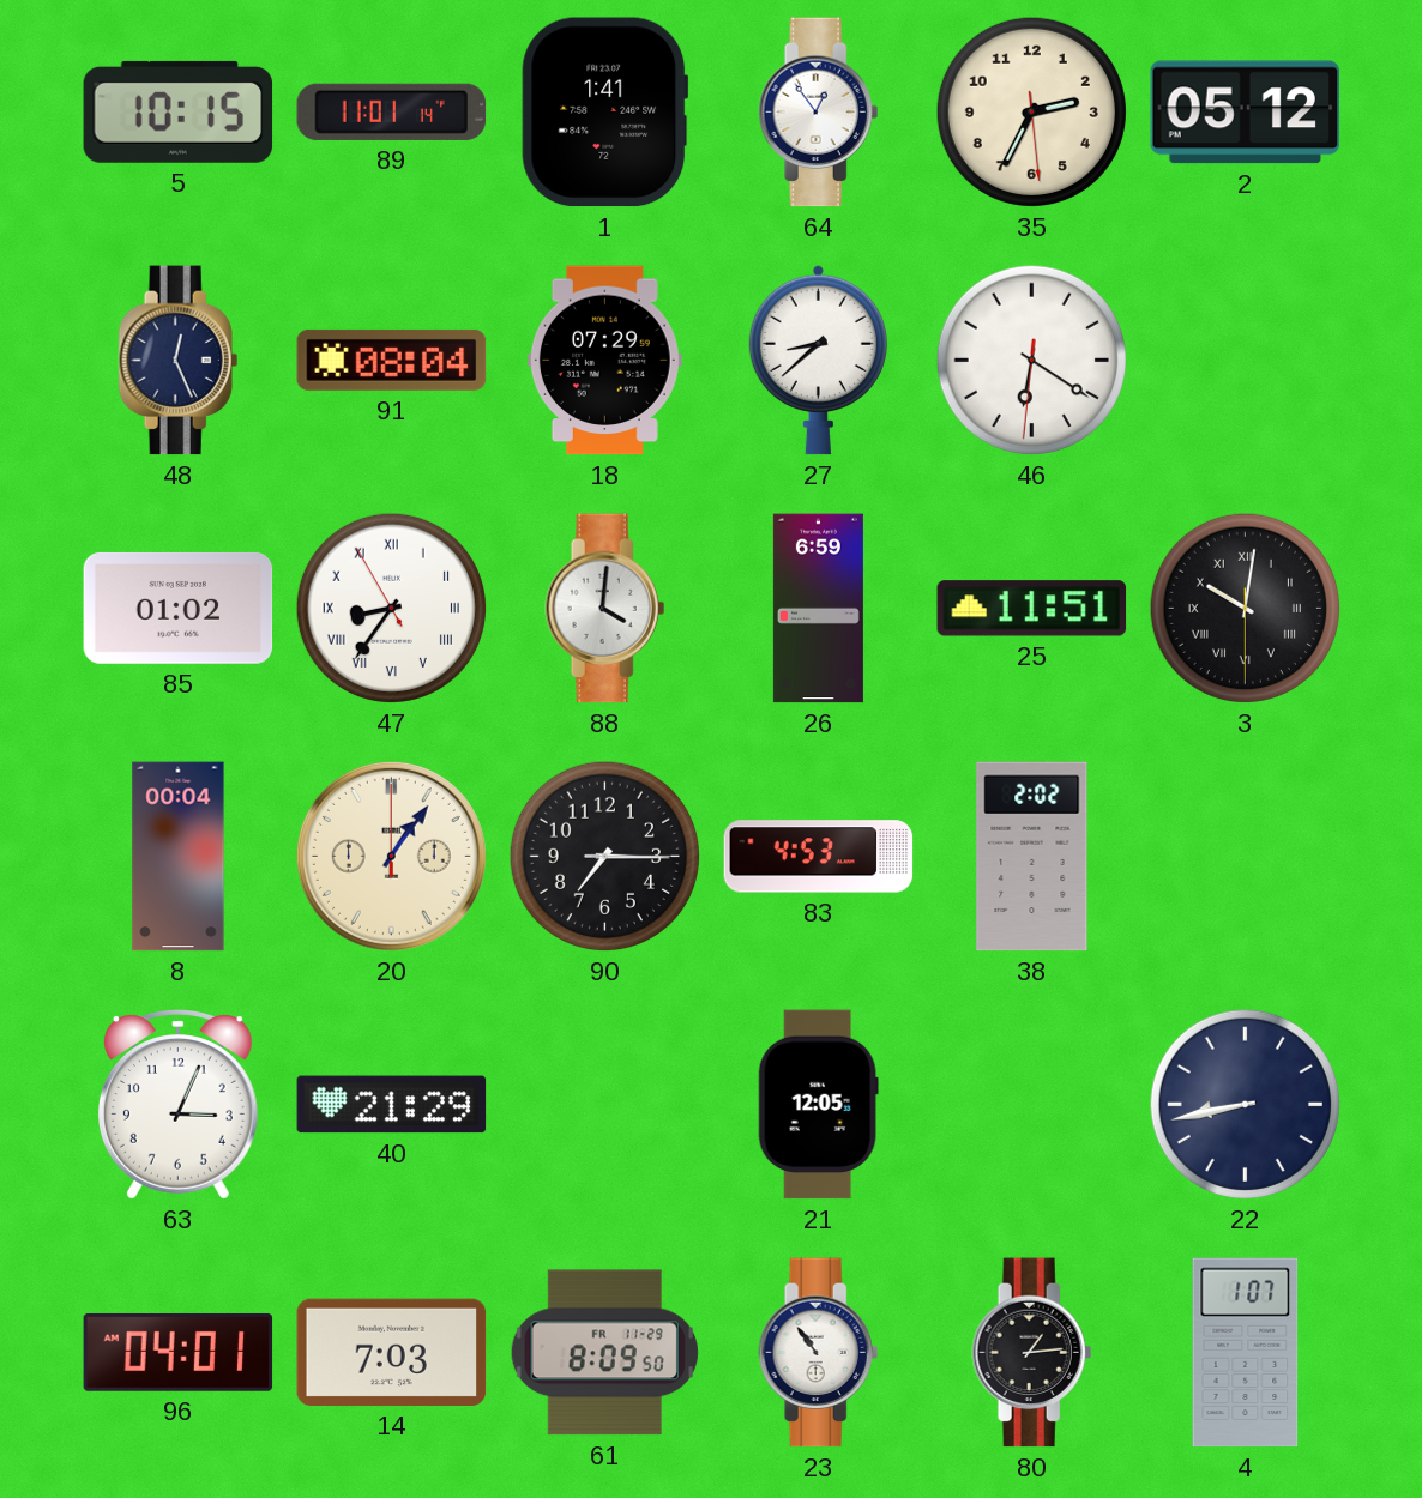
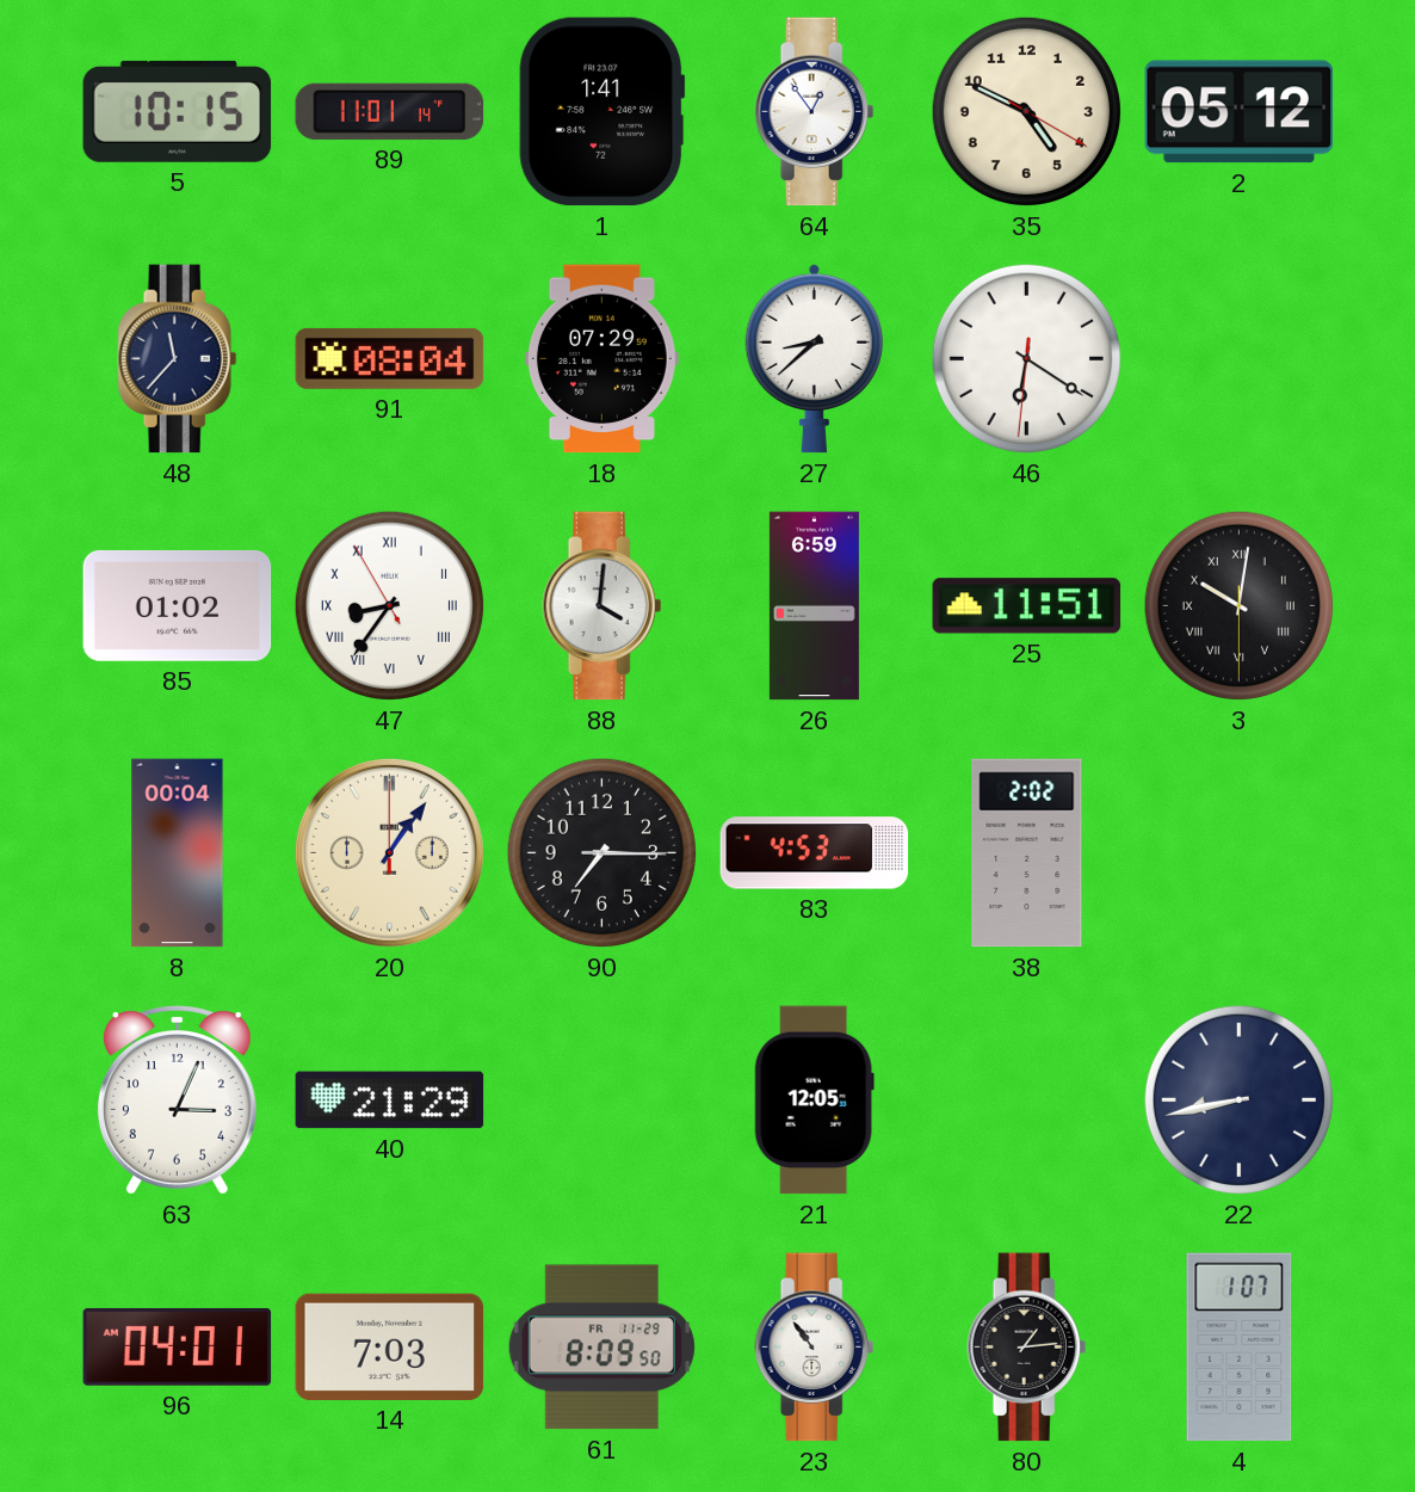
35: 2:34 -> 4:49
48: 12:26 -> 11:37
